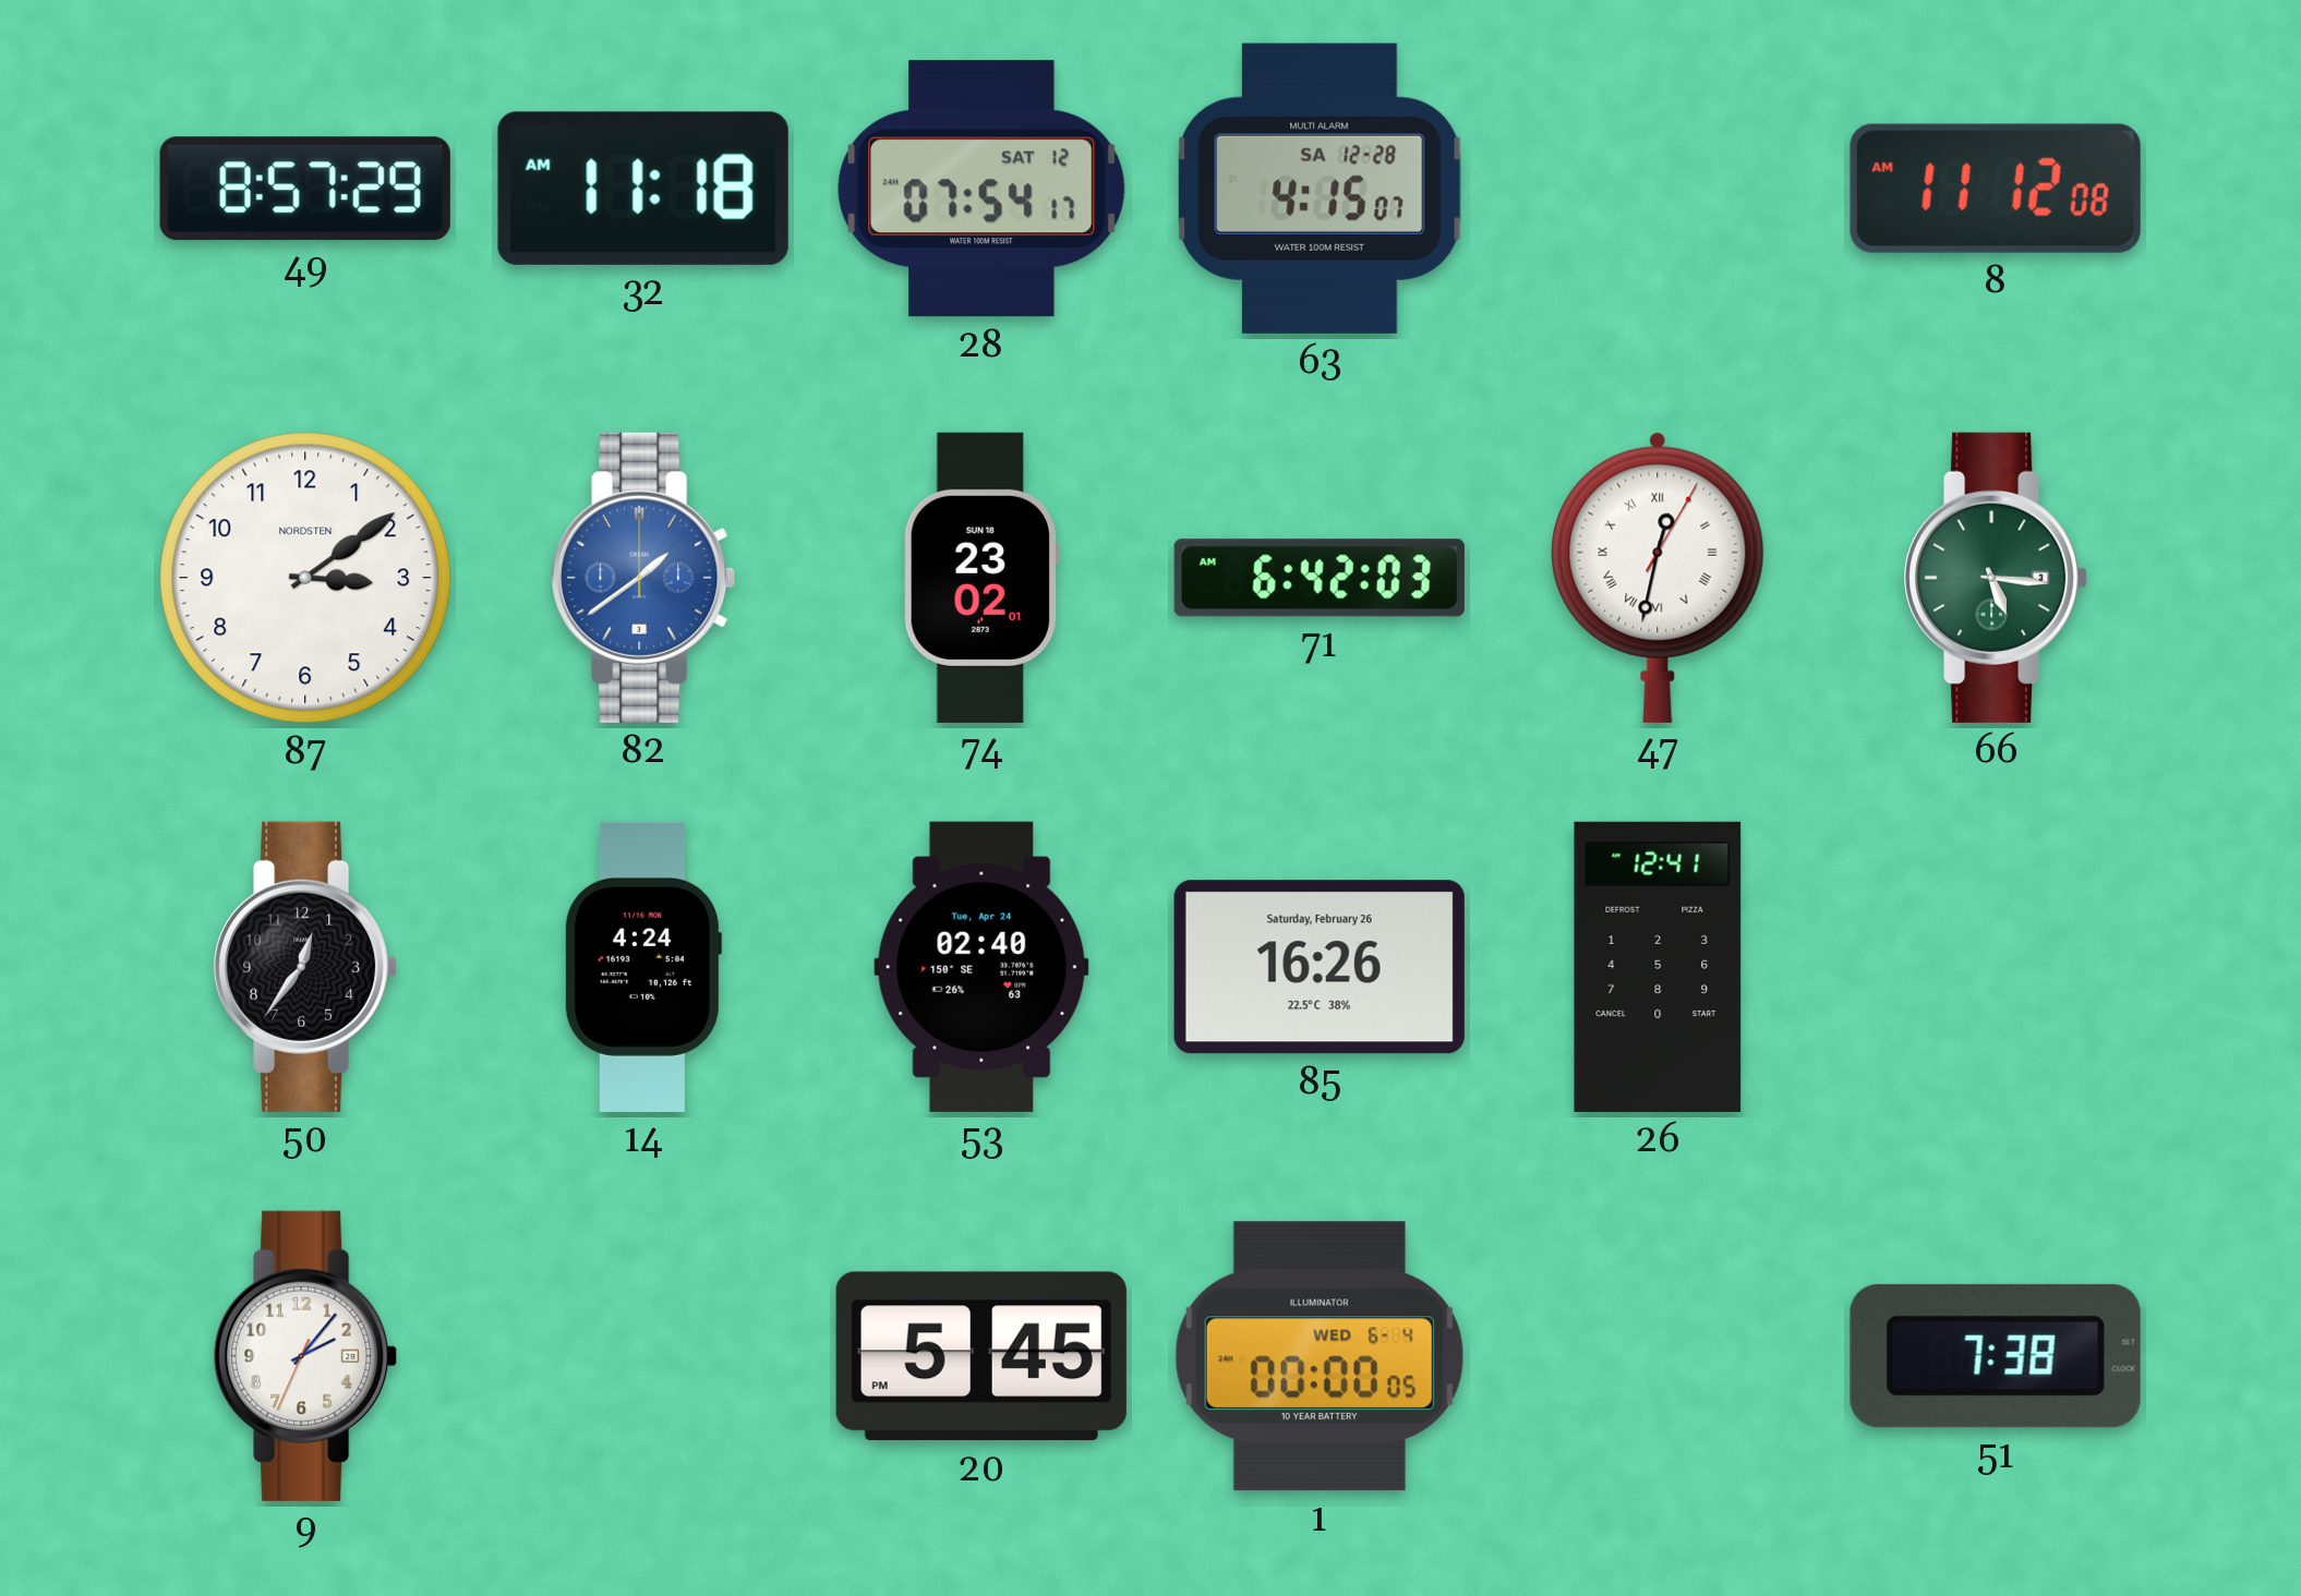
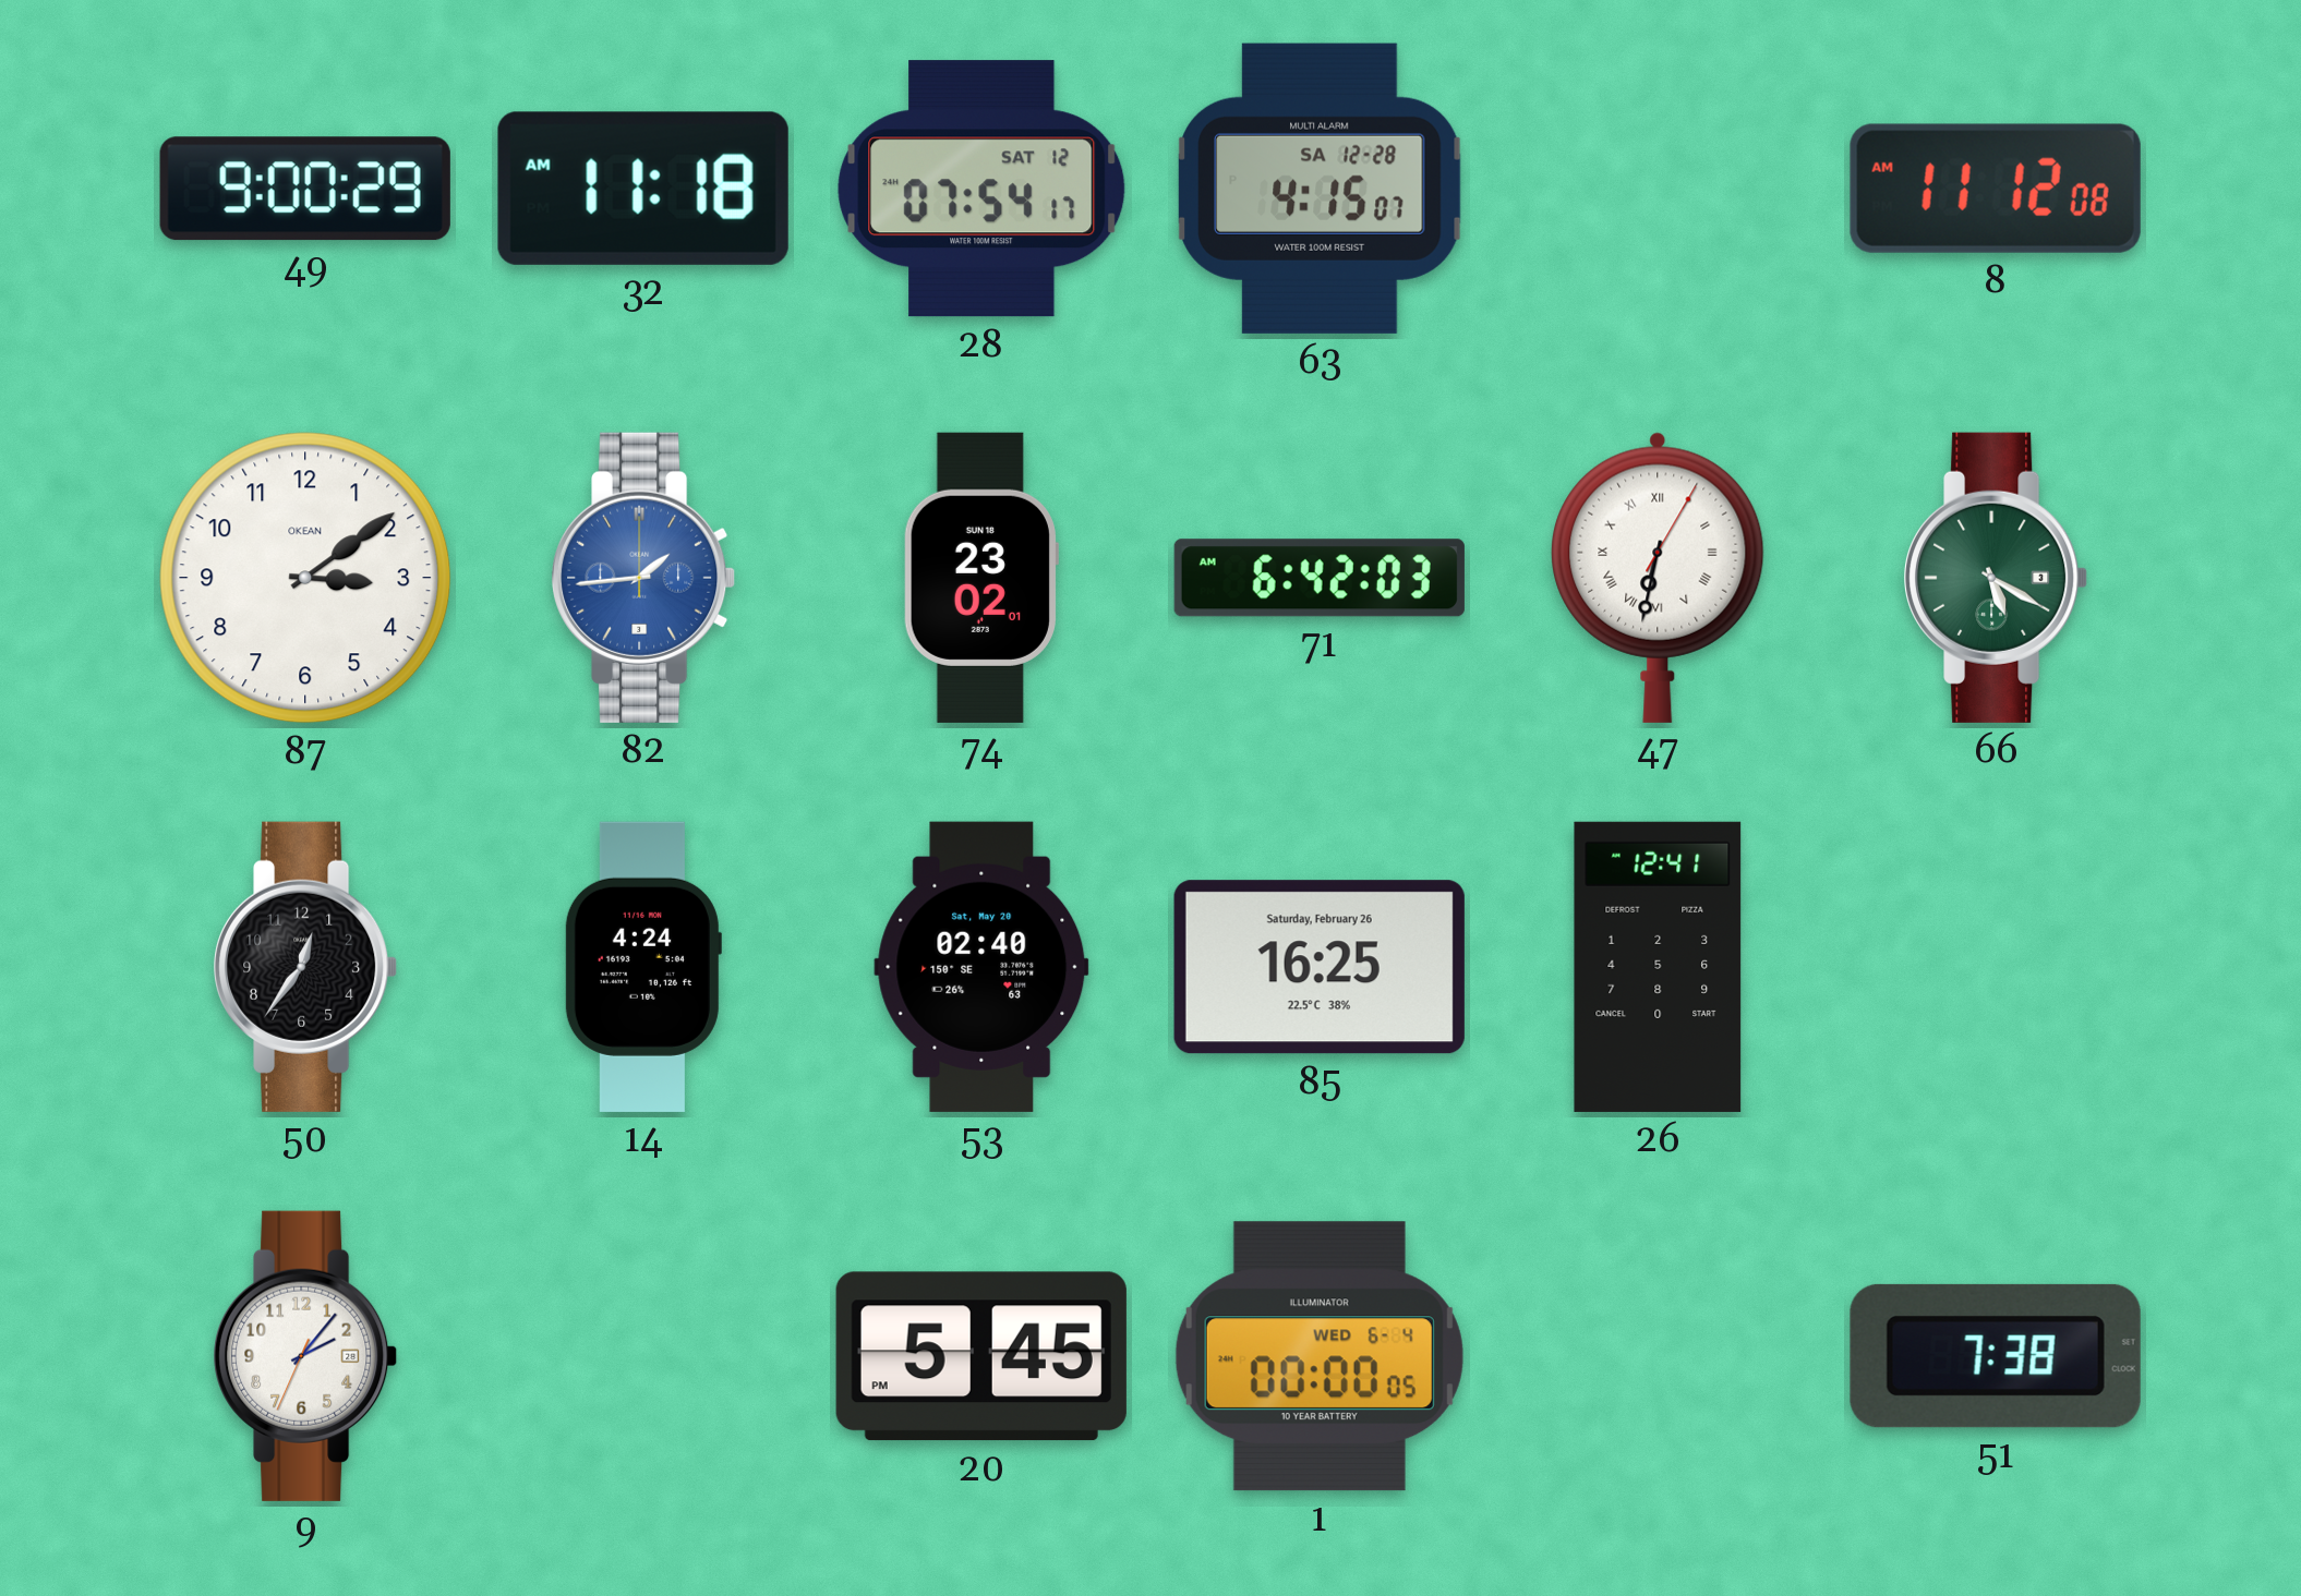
49: 8:57 -> 9:00
87 brand: NORDSTEN -> OKEAN
82: 1:39 -> 1:44
47: 12:32 -> 6:32
66: 5:16 -> 5:20
53 date: Tue, Apr 24 -> Sat, May 20
85: 16:26 -> 16:25
